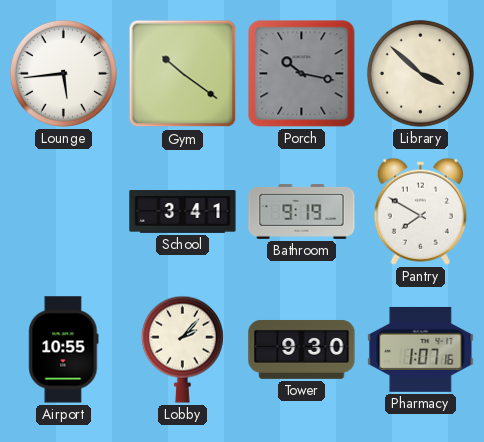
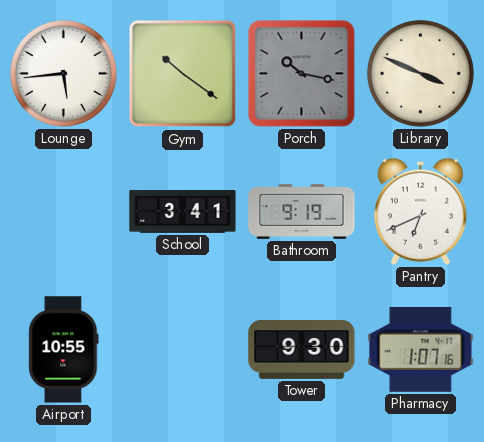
Library: 3:52 -> 3:49
Pantry: 7:50 -> 6:41
Lobby: 2:07 -> none
